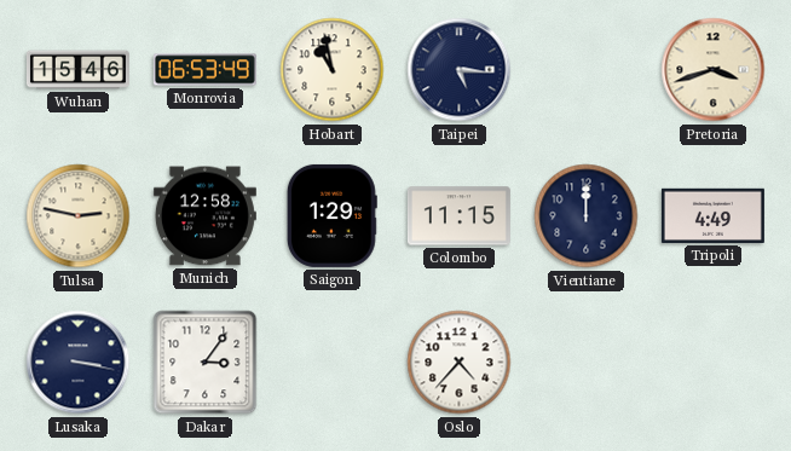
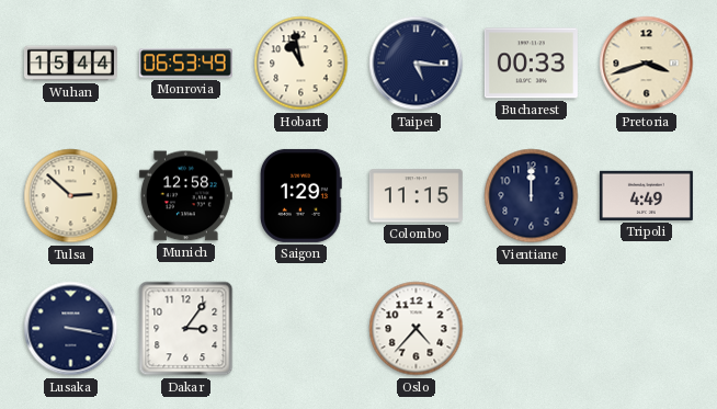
Wuhan: 15:46 -> 15:44
Bucharest: none -> 00:33
Tulsa: 2:47 -> 2:52
